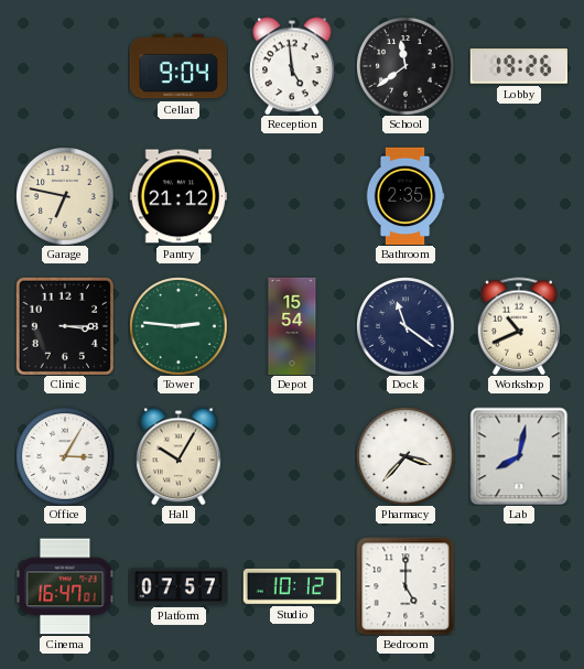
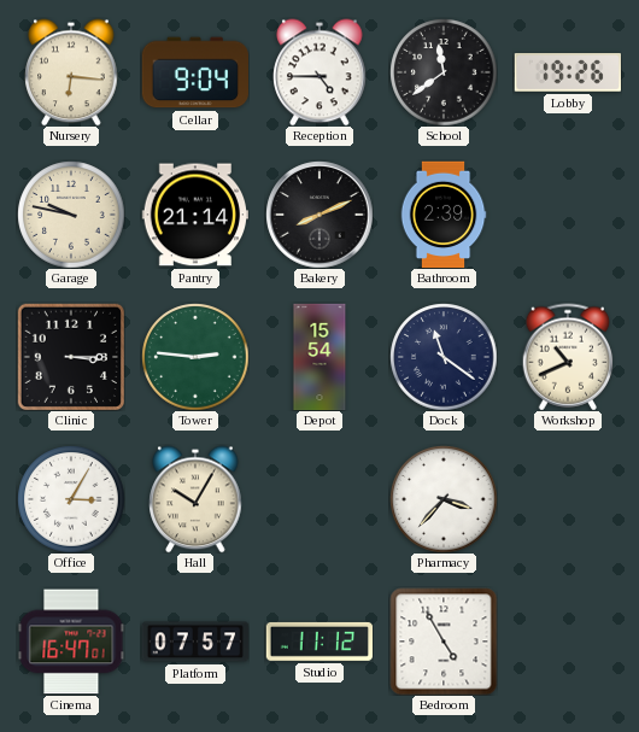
Nursery: none -> 6:16
Reception: 4:59 -> 4:45
Garage: 6:47 -> 9:47
Pantry: 21:12 -> 21:14
Bakery: none -> 8:11
Bathroom: 2:35 -> 2:39
Lab: 8:02 -> none
Studio: 10:12 -> 11:12
Bedroom: 5:00 -> 4:55
